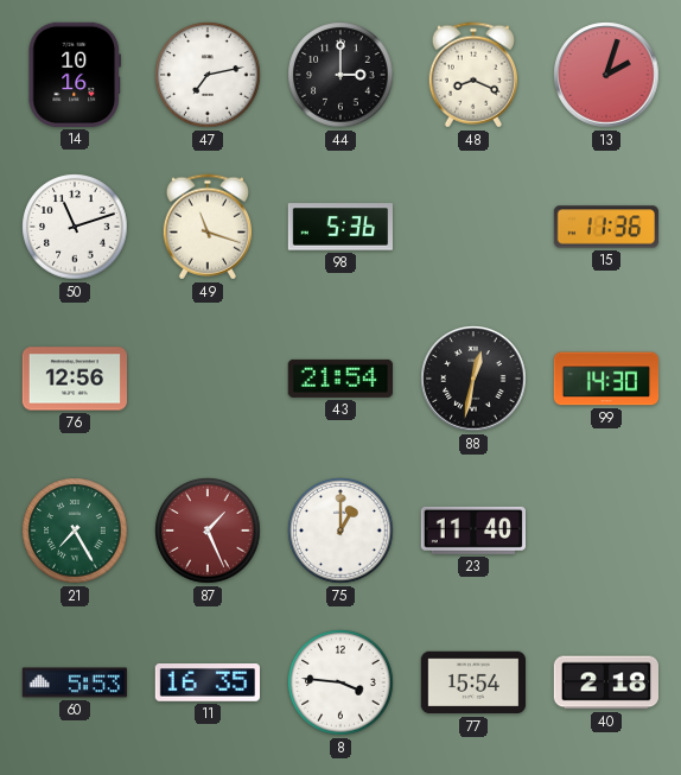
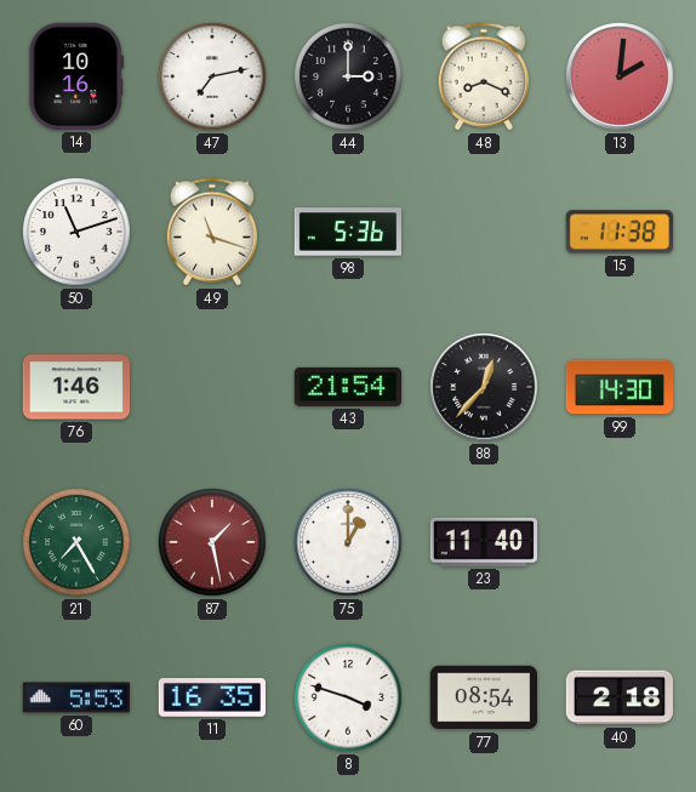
13: 2:03 -> 2:01
15: 11:36 -> 11:38
76: 12:56 -> 1:46
88: 12:32 -> 12:37
87: 1:26 -> 1:28
8: 3:46 -> 3:48
77: 15:54 -> 08:54
